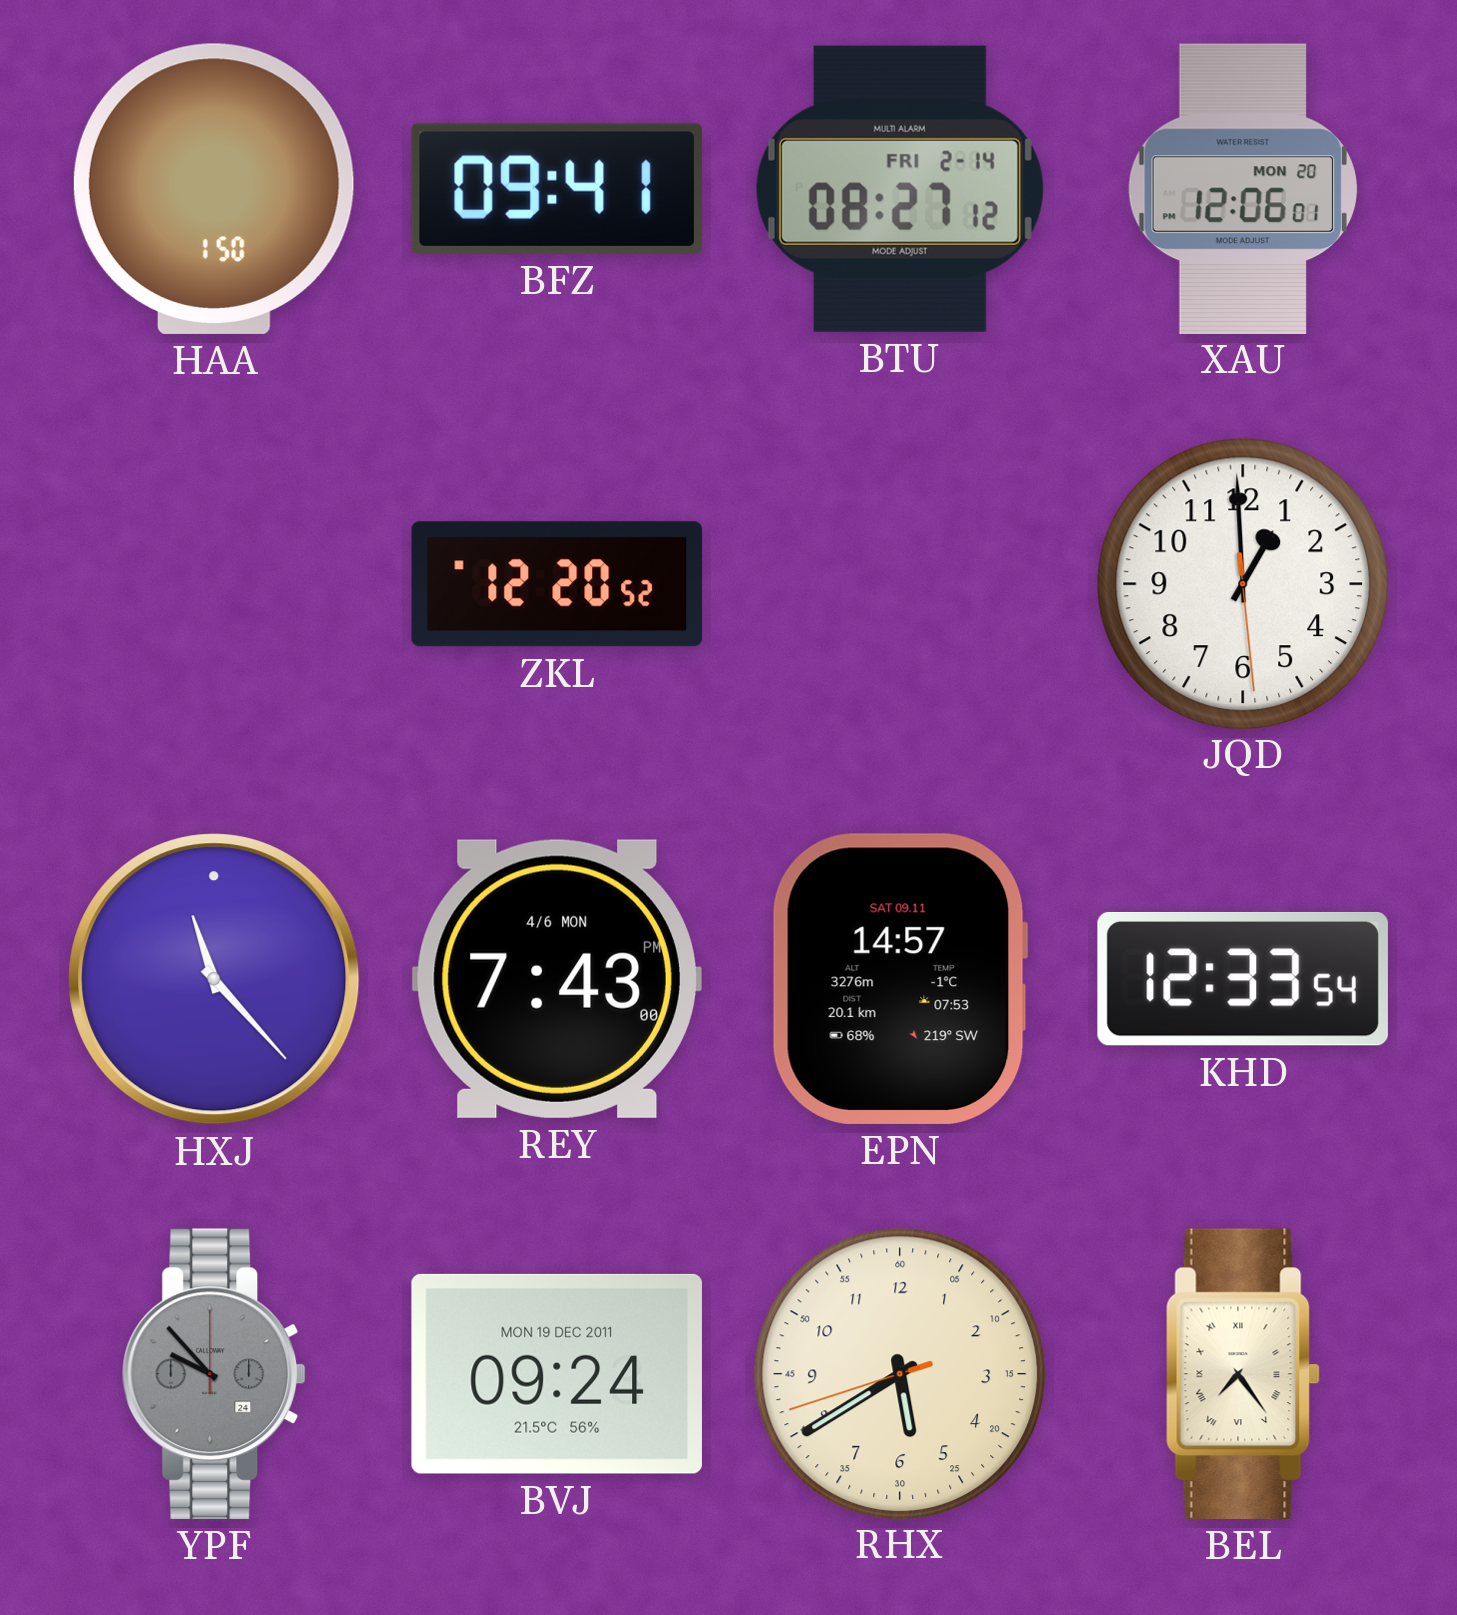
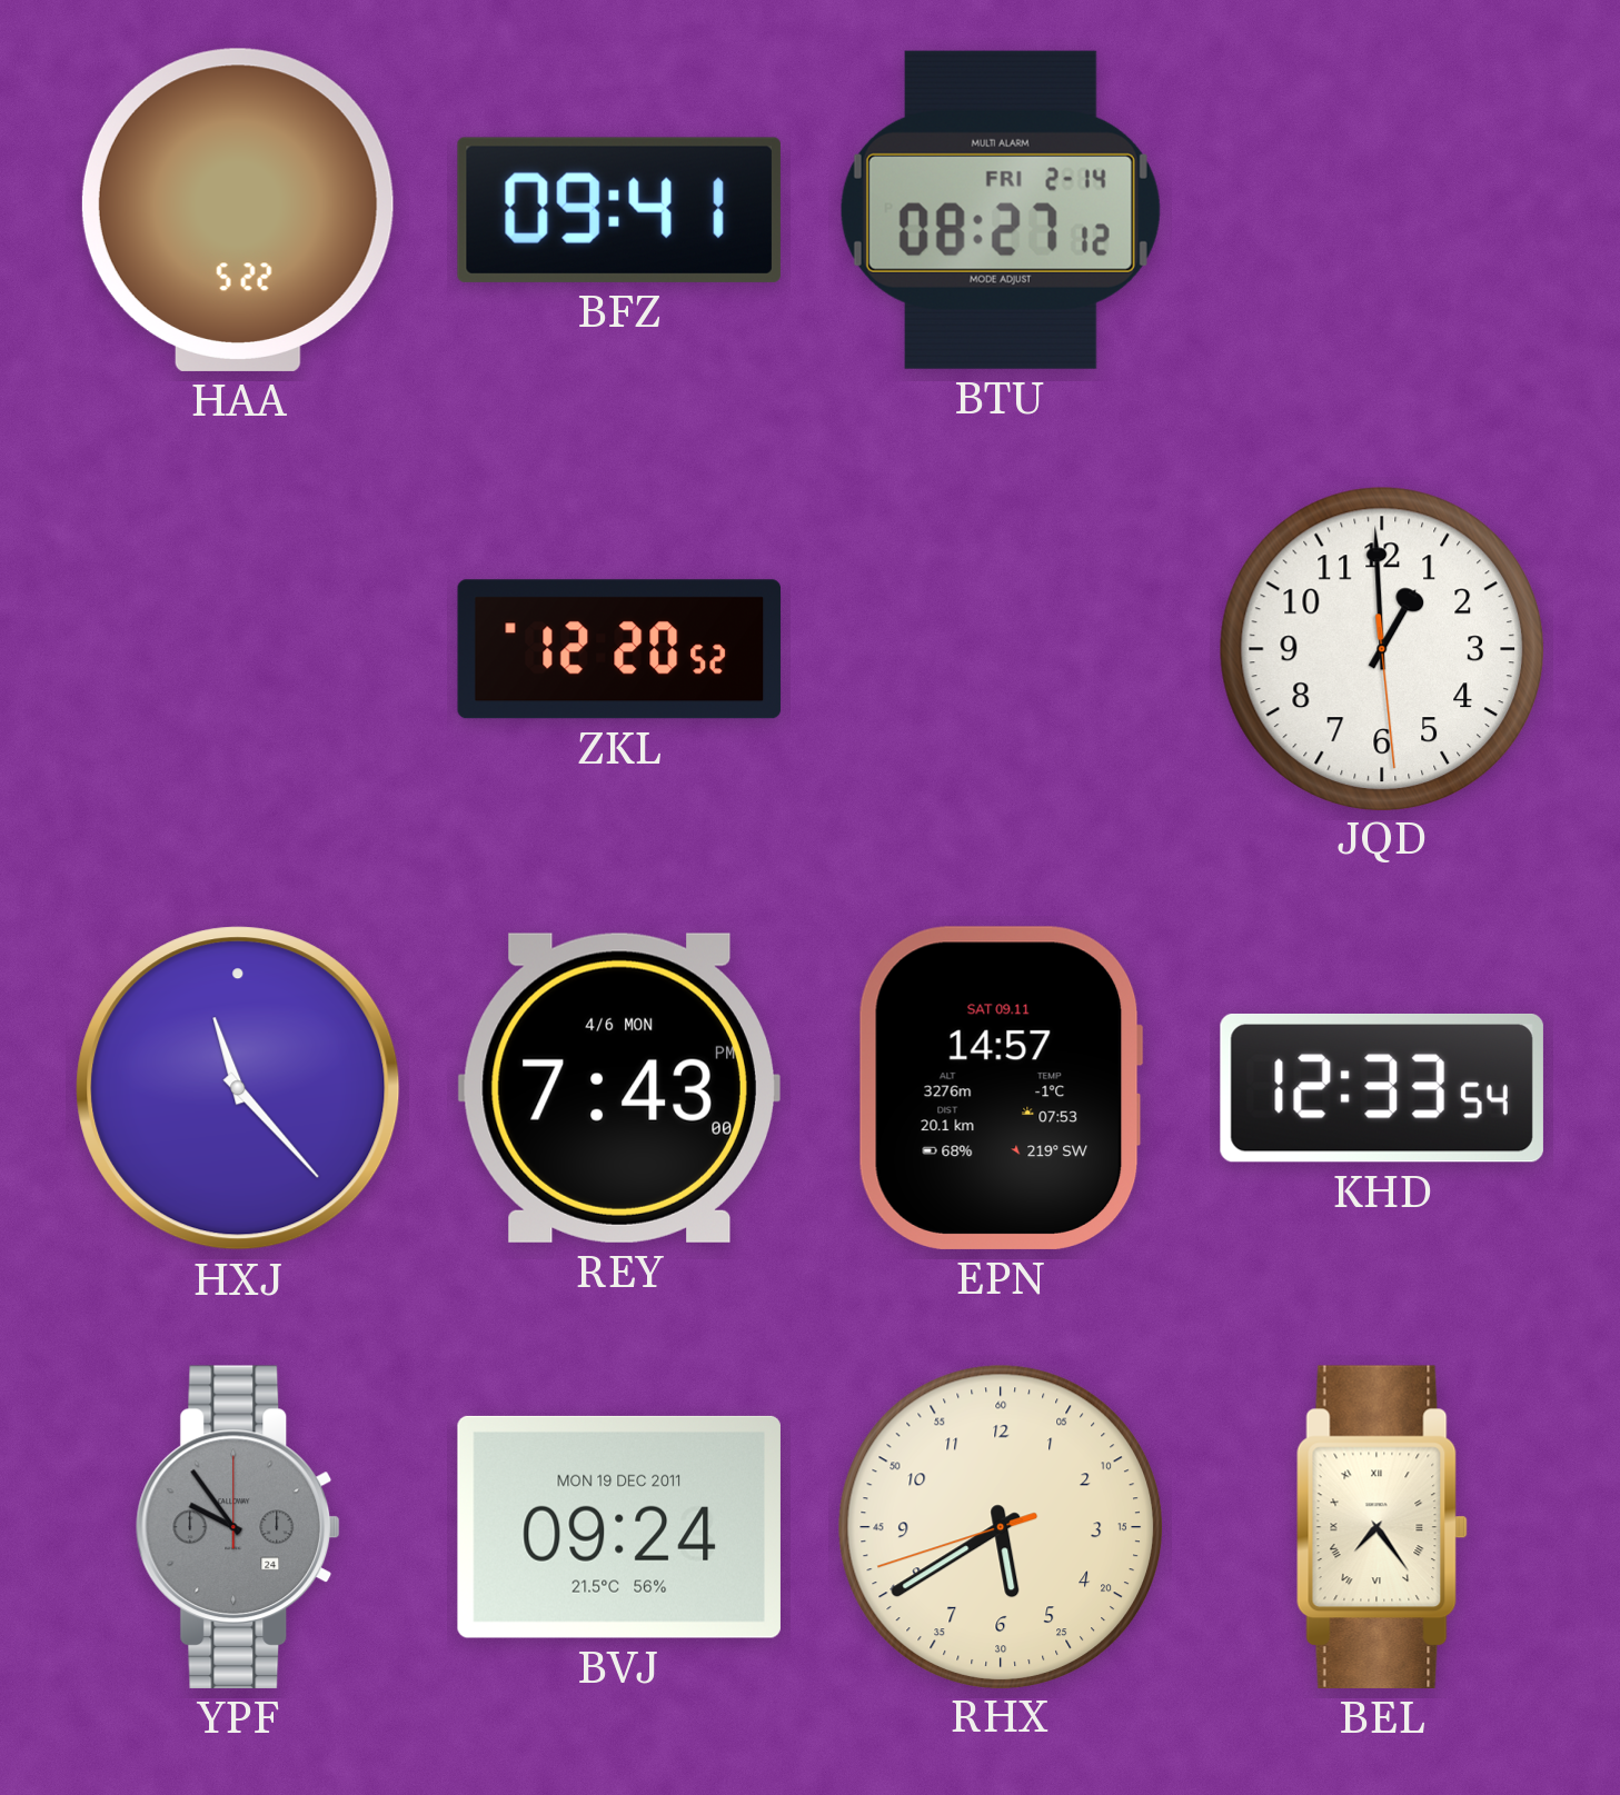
HAA: 1:50 -> 5:22
XAU: 12:06 -> none
YPF: 9:53 -> 9:54
